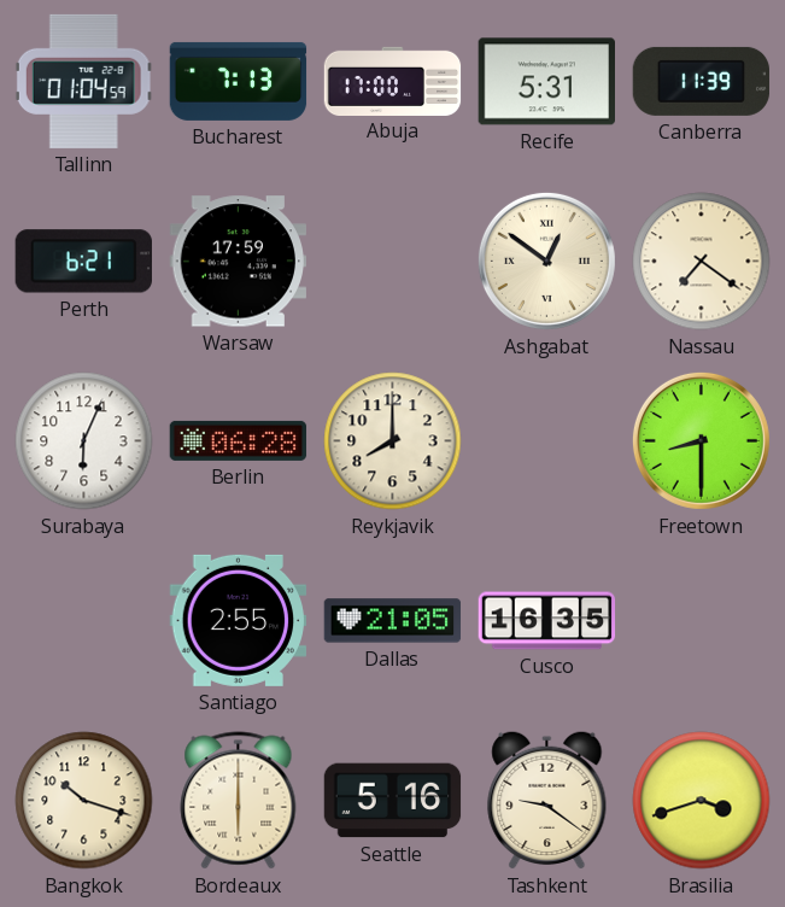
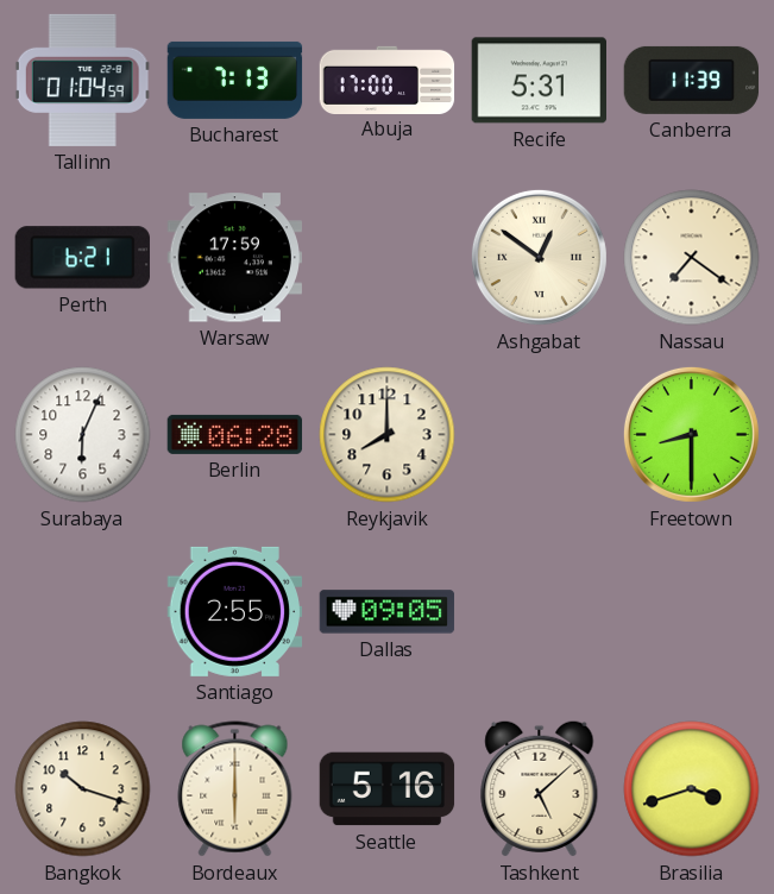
Dallas: 21:05 -> 09:05
Cusco: 16:35 -> none
Tashkent: 9:21 -> 5:08
